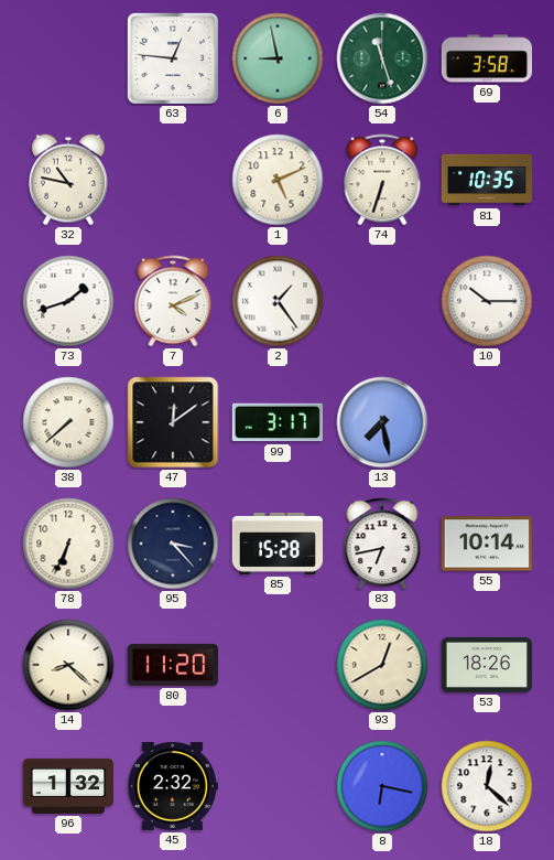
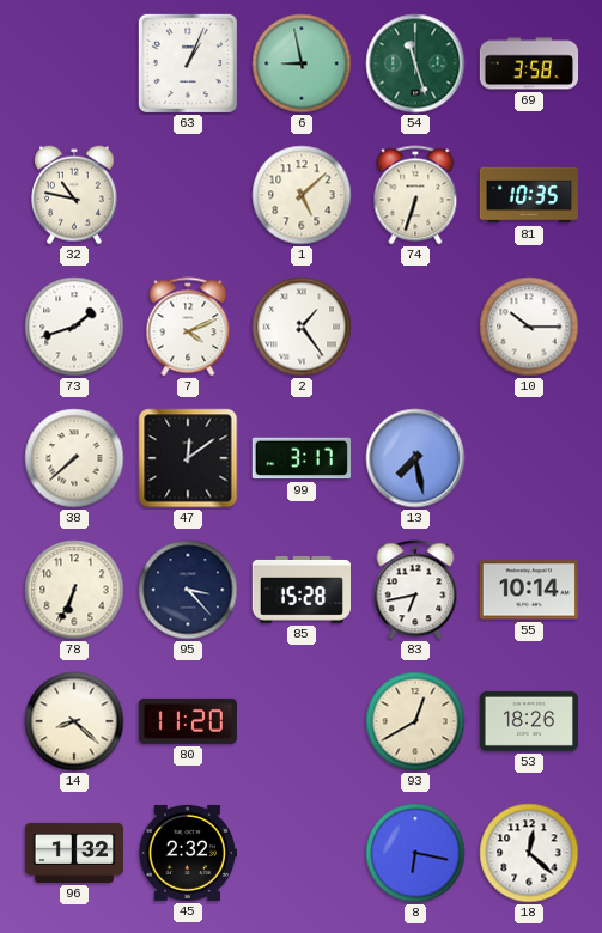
63: 12:46 -> 1:04
1: 5:11 -> 5:08
